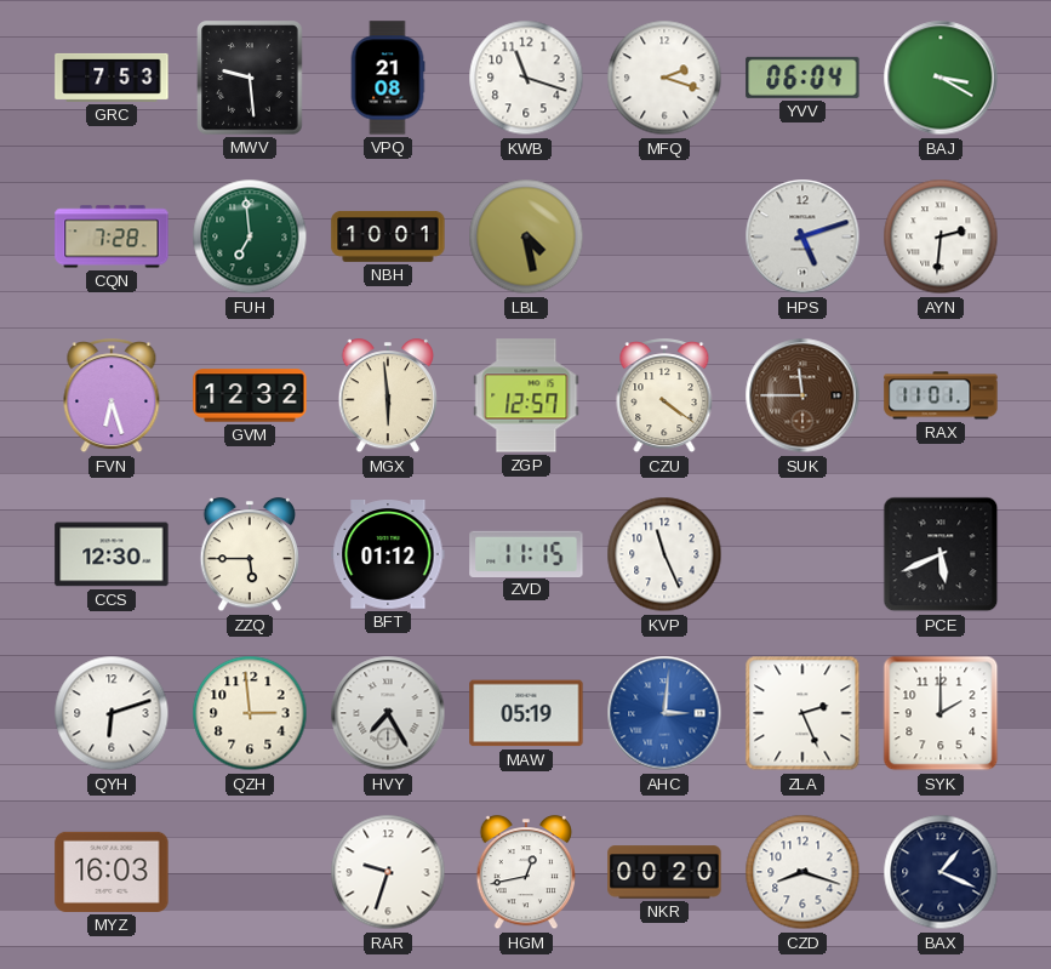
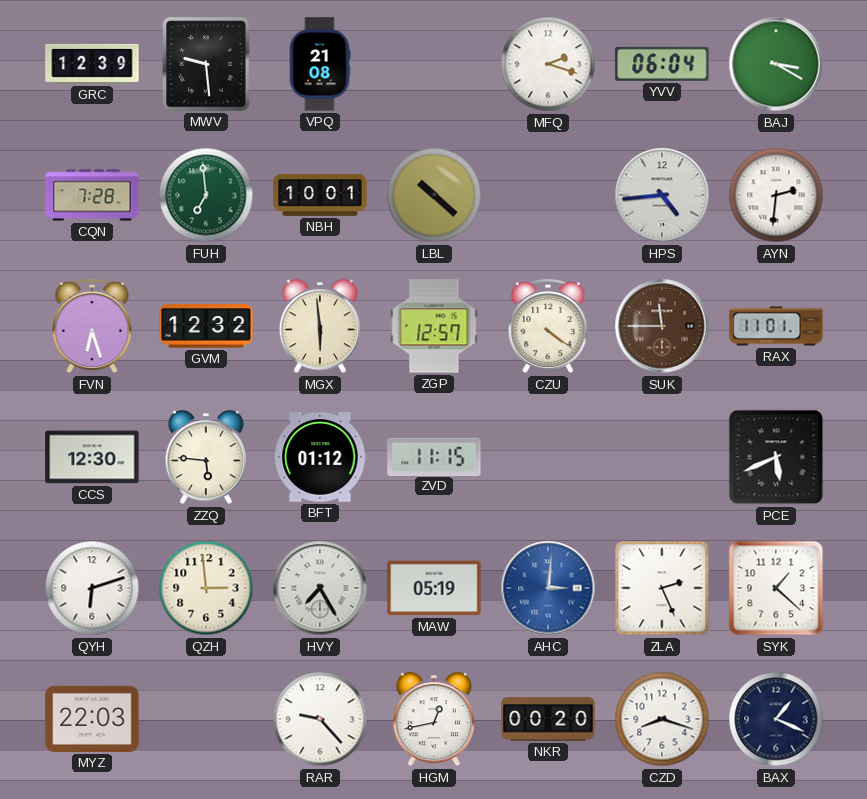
GRC: 7:53 -> 12:39
KWB: 11:18 -> none
LBL: 4:28 -> 10:22
HPS: 5:12 -> 4:44
ZZQ: 5:45 -> 5:46
KVP: 11:26 -> none
SYK: 2:00 -> 1:22
MYZ: 16:03 -> 22:03
RAR: 9:33 -> 9:23
